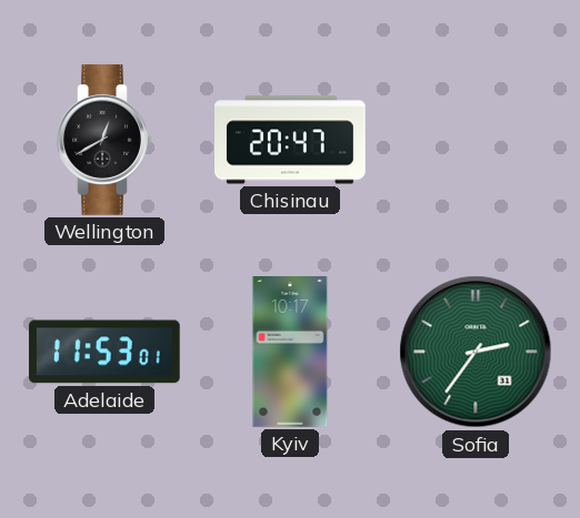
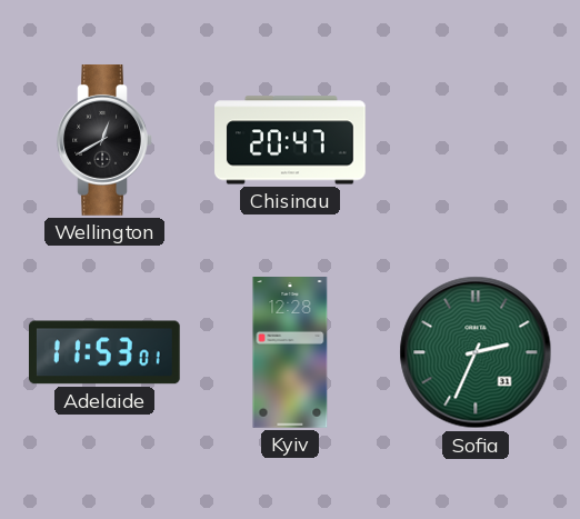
Kyiv: 10:17 -> 12:28
Sofia: 2:36 -> 2:34
